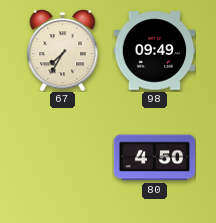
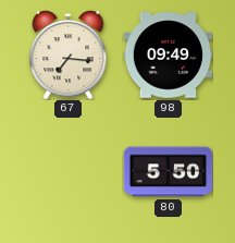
67: 7:35 -> 7:16
80: 4:50 -> 5:50
